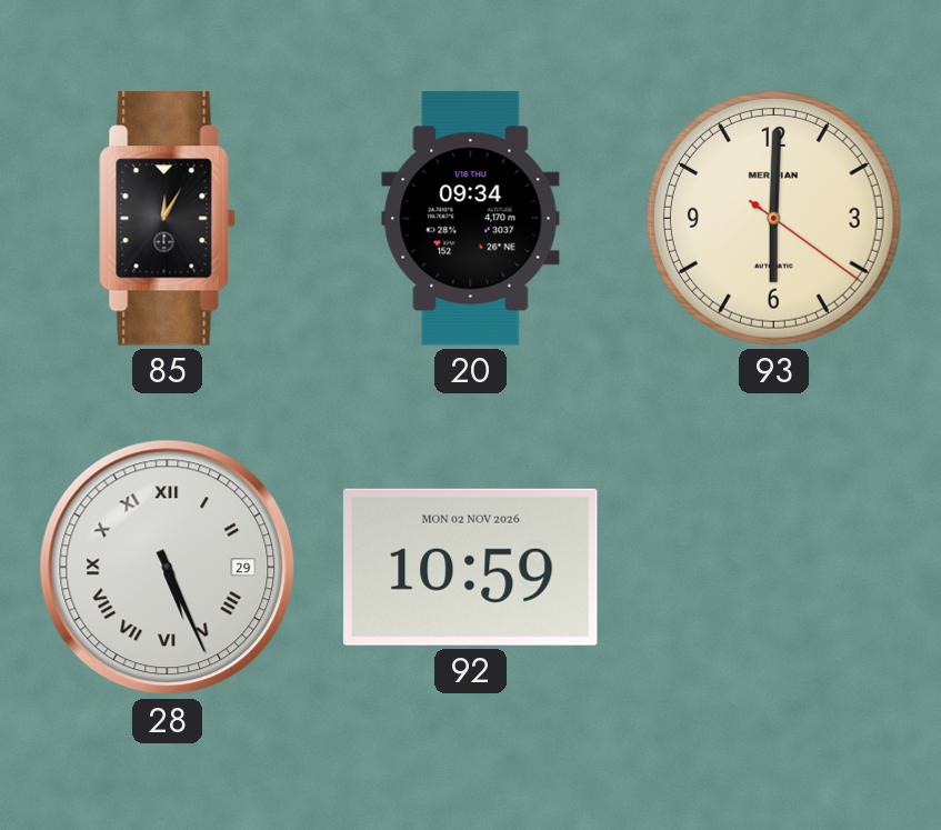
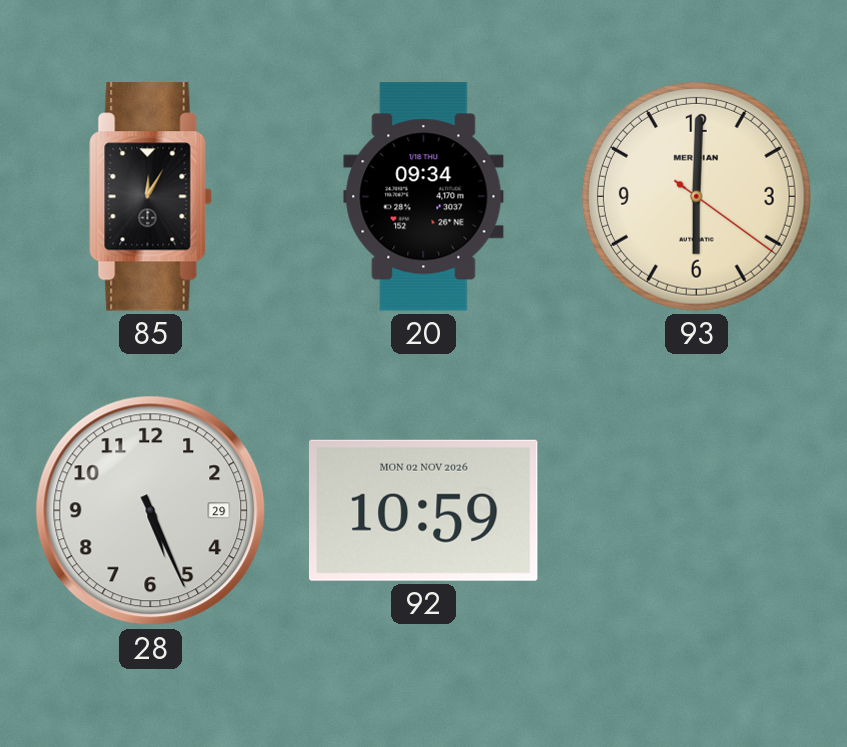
28 numerals: Roman -> Arabic
